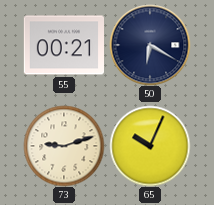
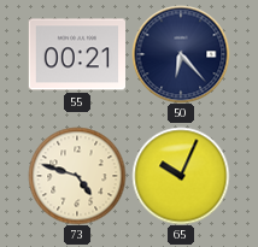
50: 6:20 -> 6:23
73: 9:12 -> 4:48
